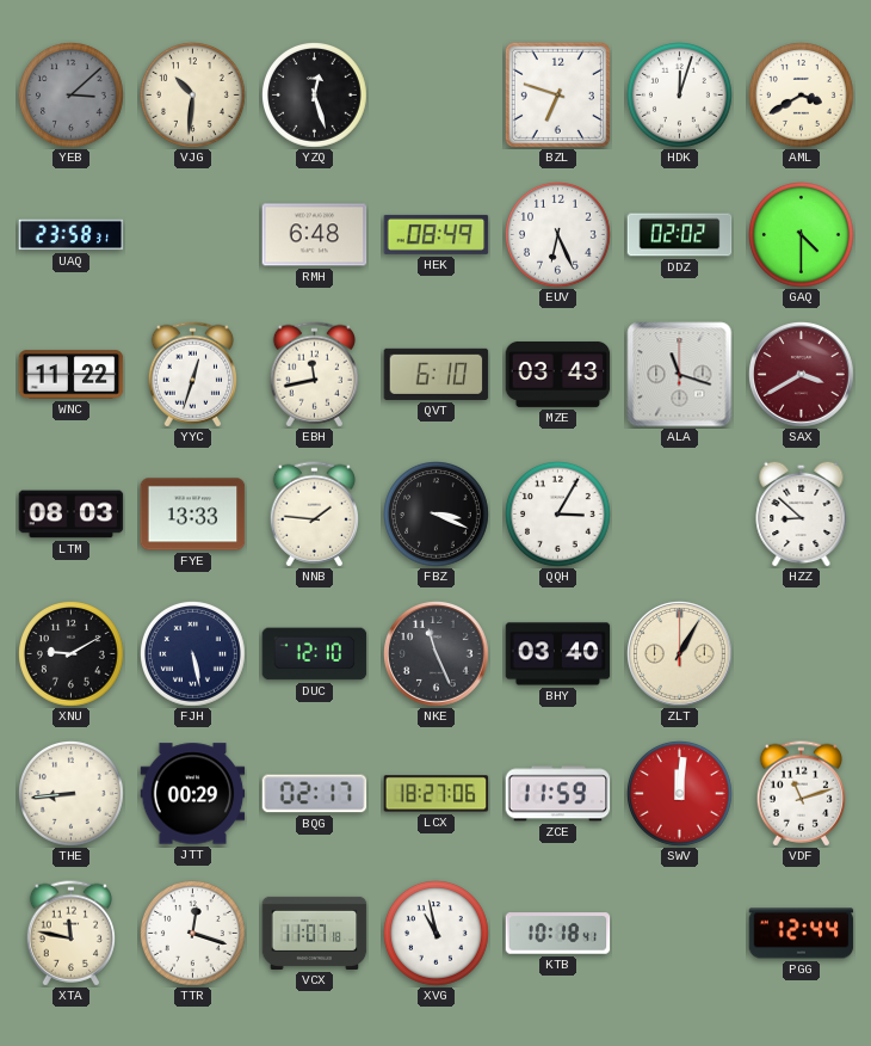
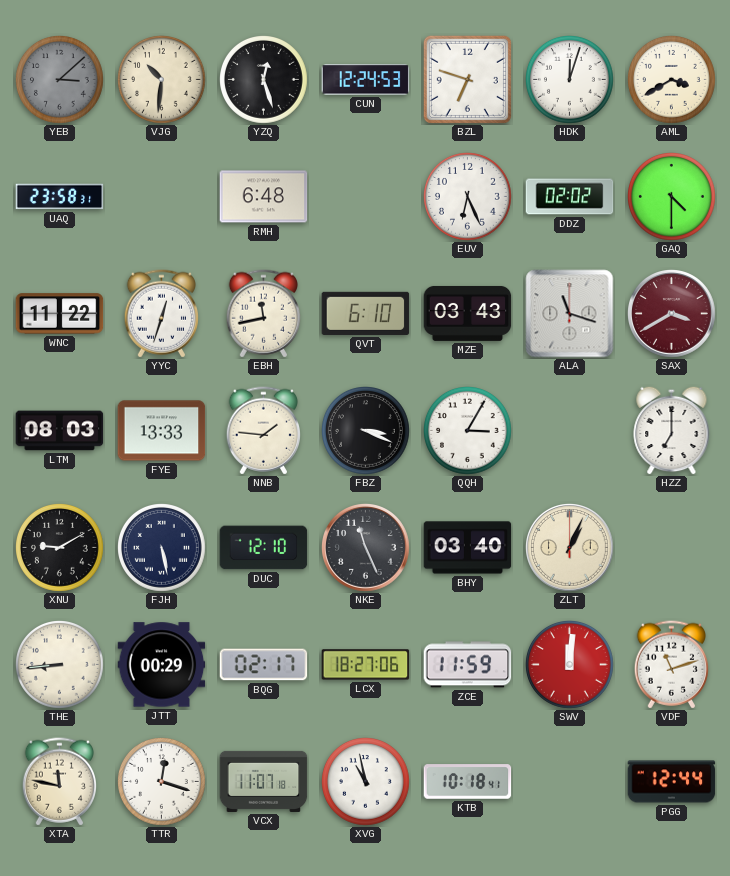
CUN: none -> 12:24
HEK: 08:49 -> none
HZZ: 8:52 -> 7:00
ZLT: 1:05 -> 1:04
